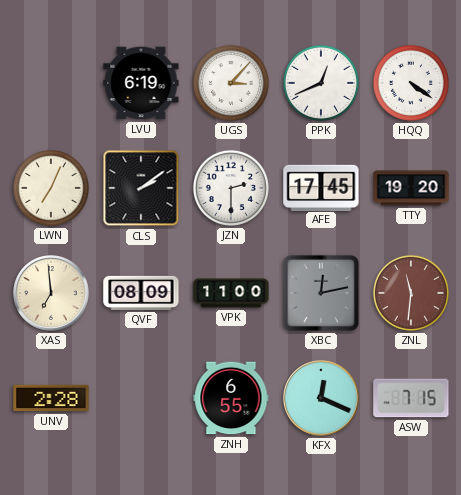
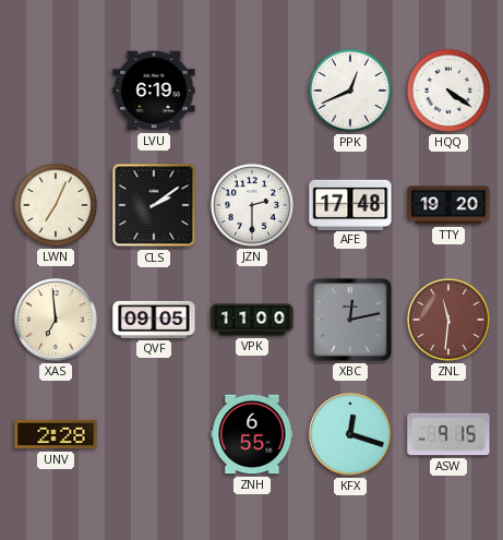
UGS: 3:07 -> none
AFE: 17:45 -> 17:48
QVF: 08:09 -> 09:05
KFX: 12:19 -> 12:18
ASW: 7:15 -> 9:15
